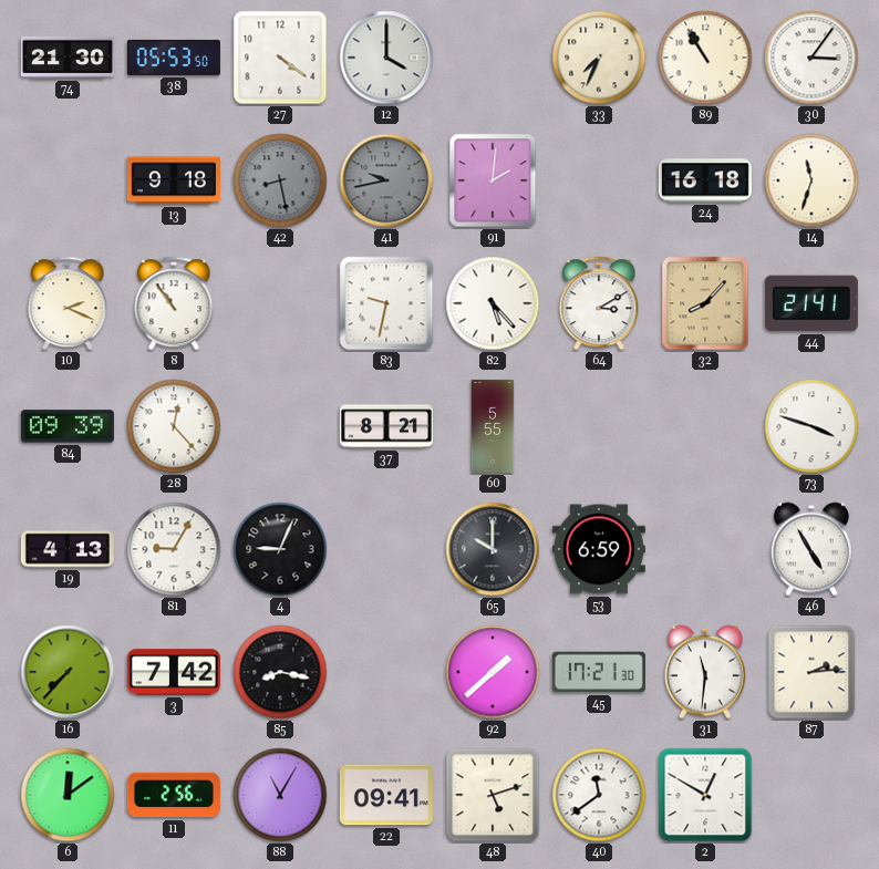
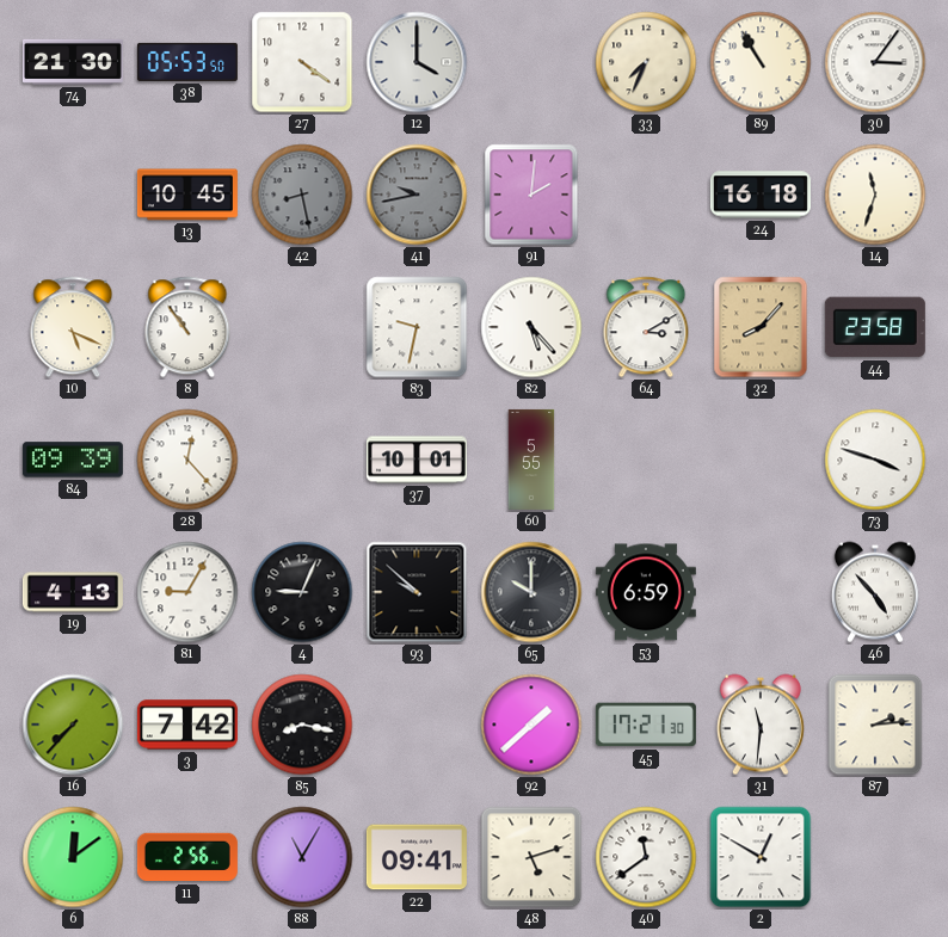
13: 9:18 -> 10:45
10: 2:19 -> 5:19
44: 21:41 -> 23:58
37: 8:21 -> 10:01
93: none -> 9:52
46: 4:55 -> 4:53
